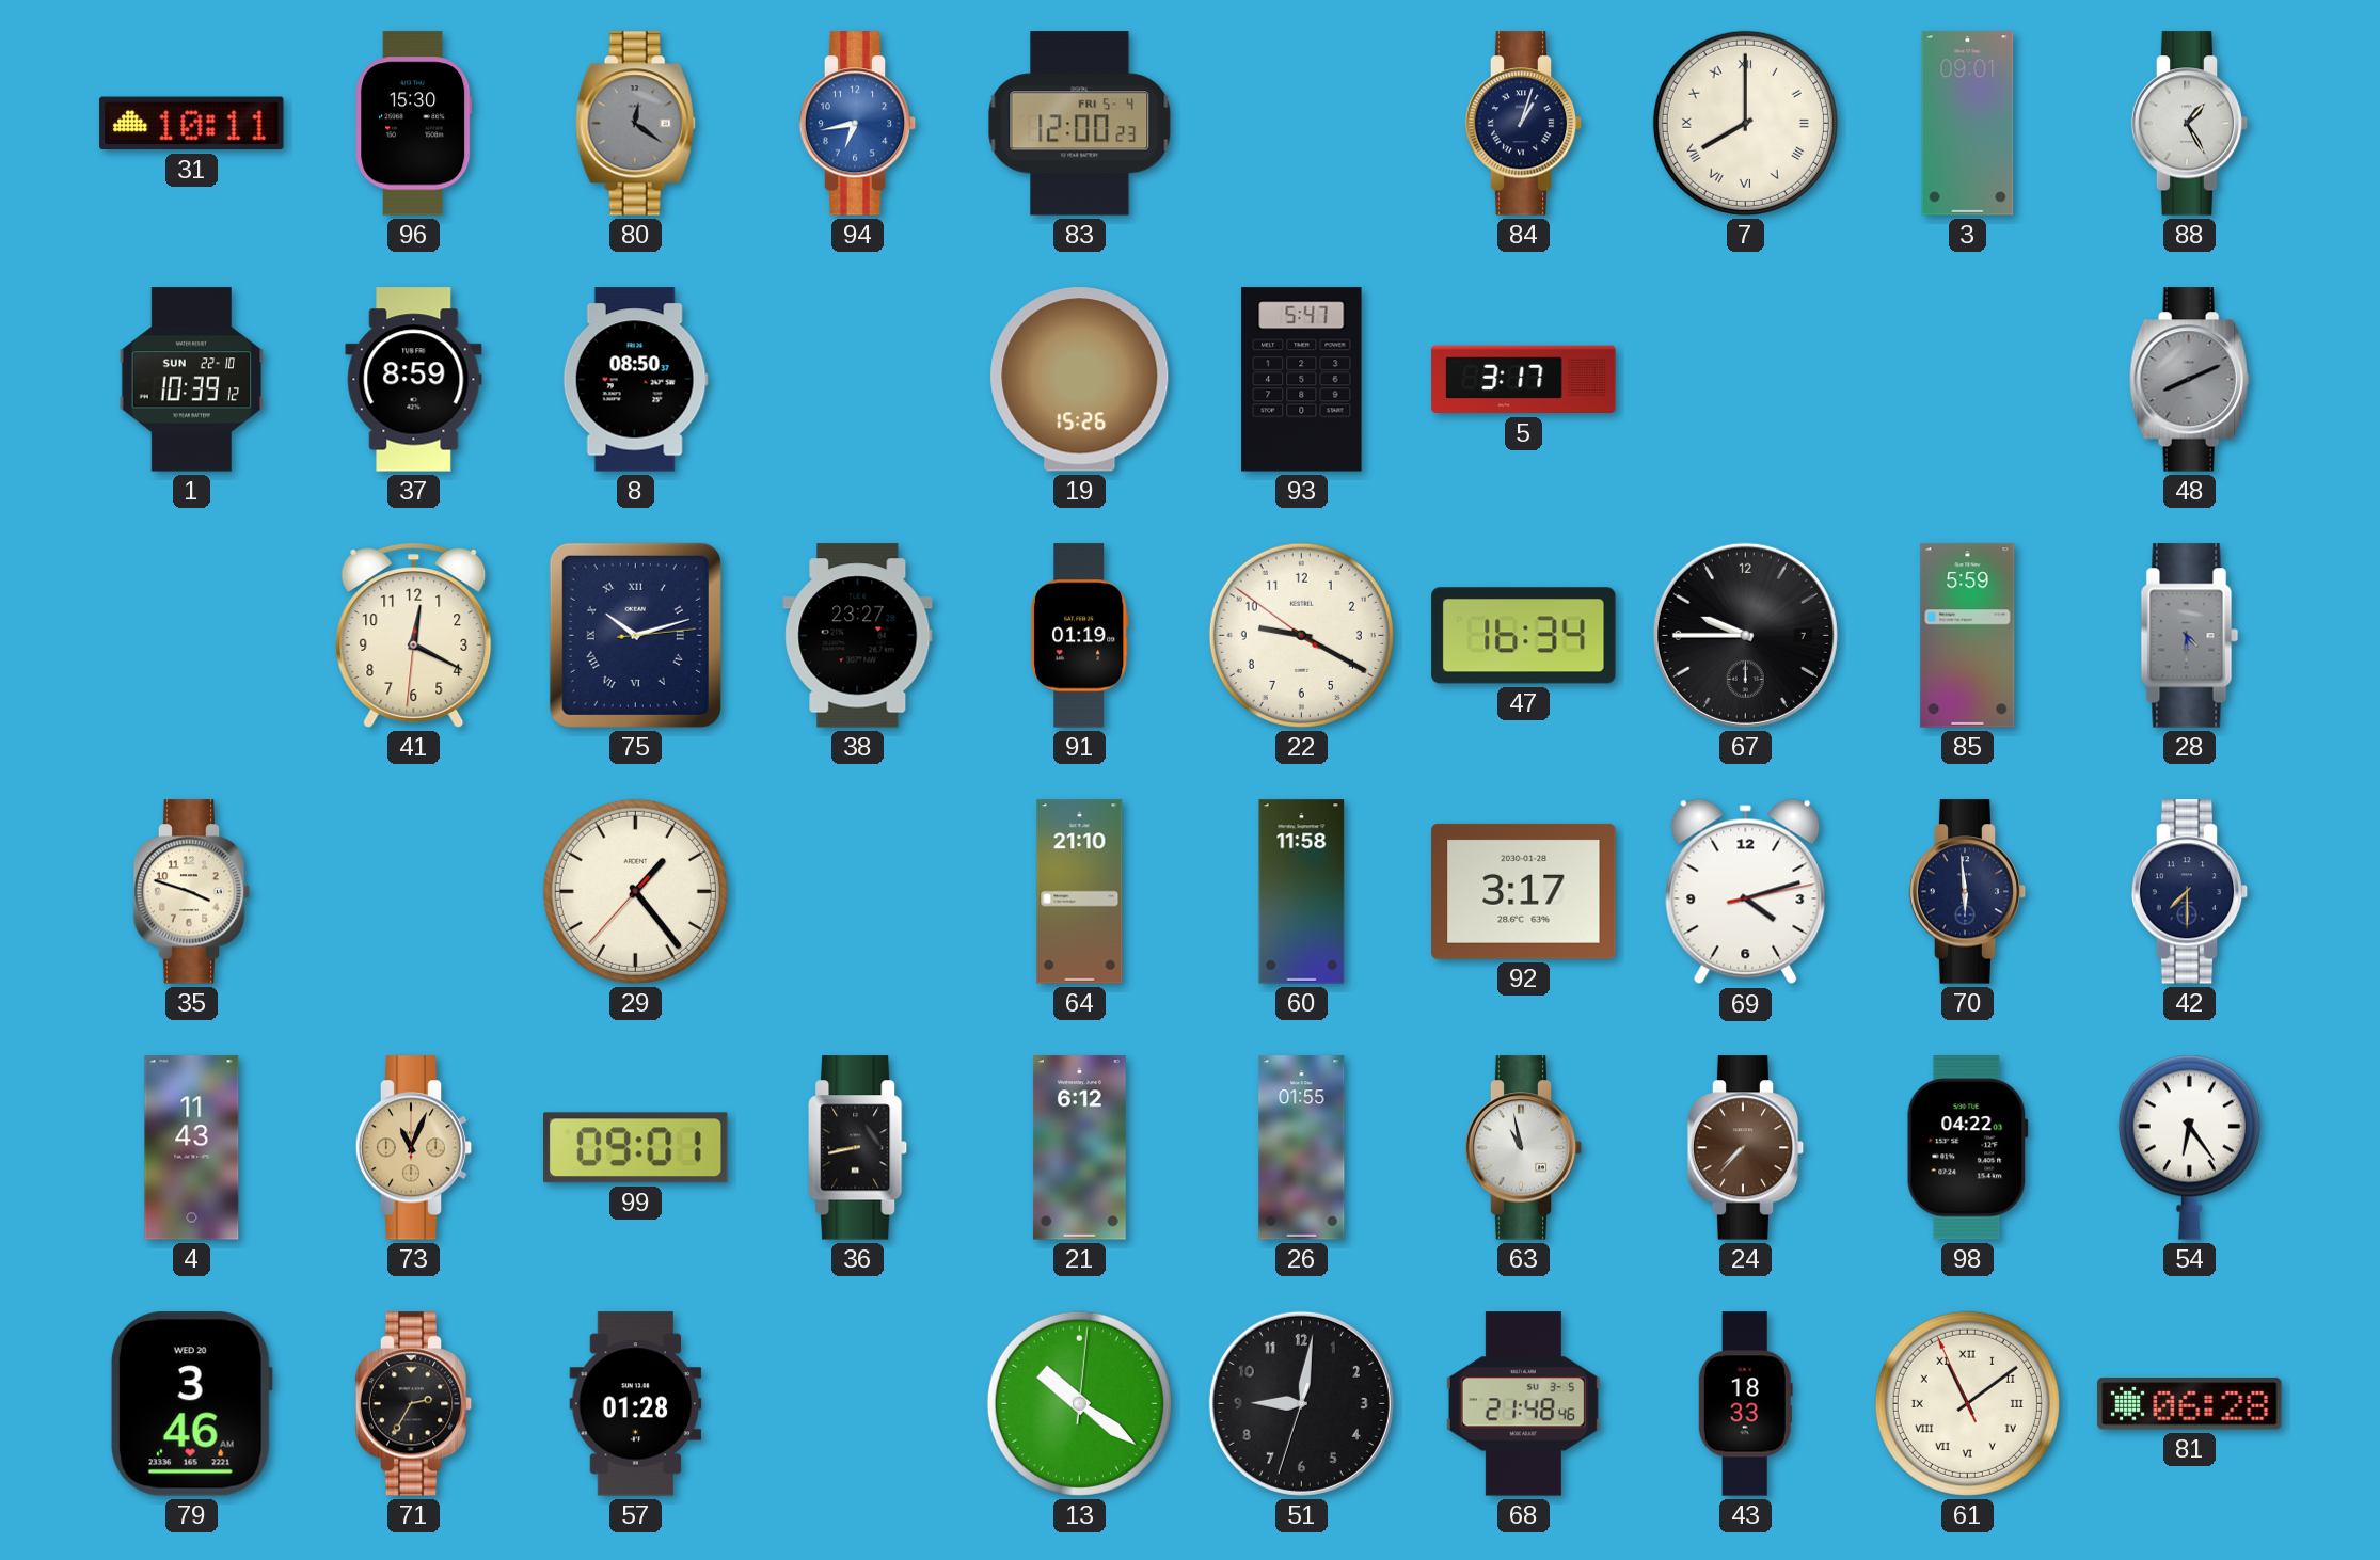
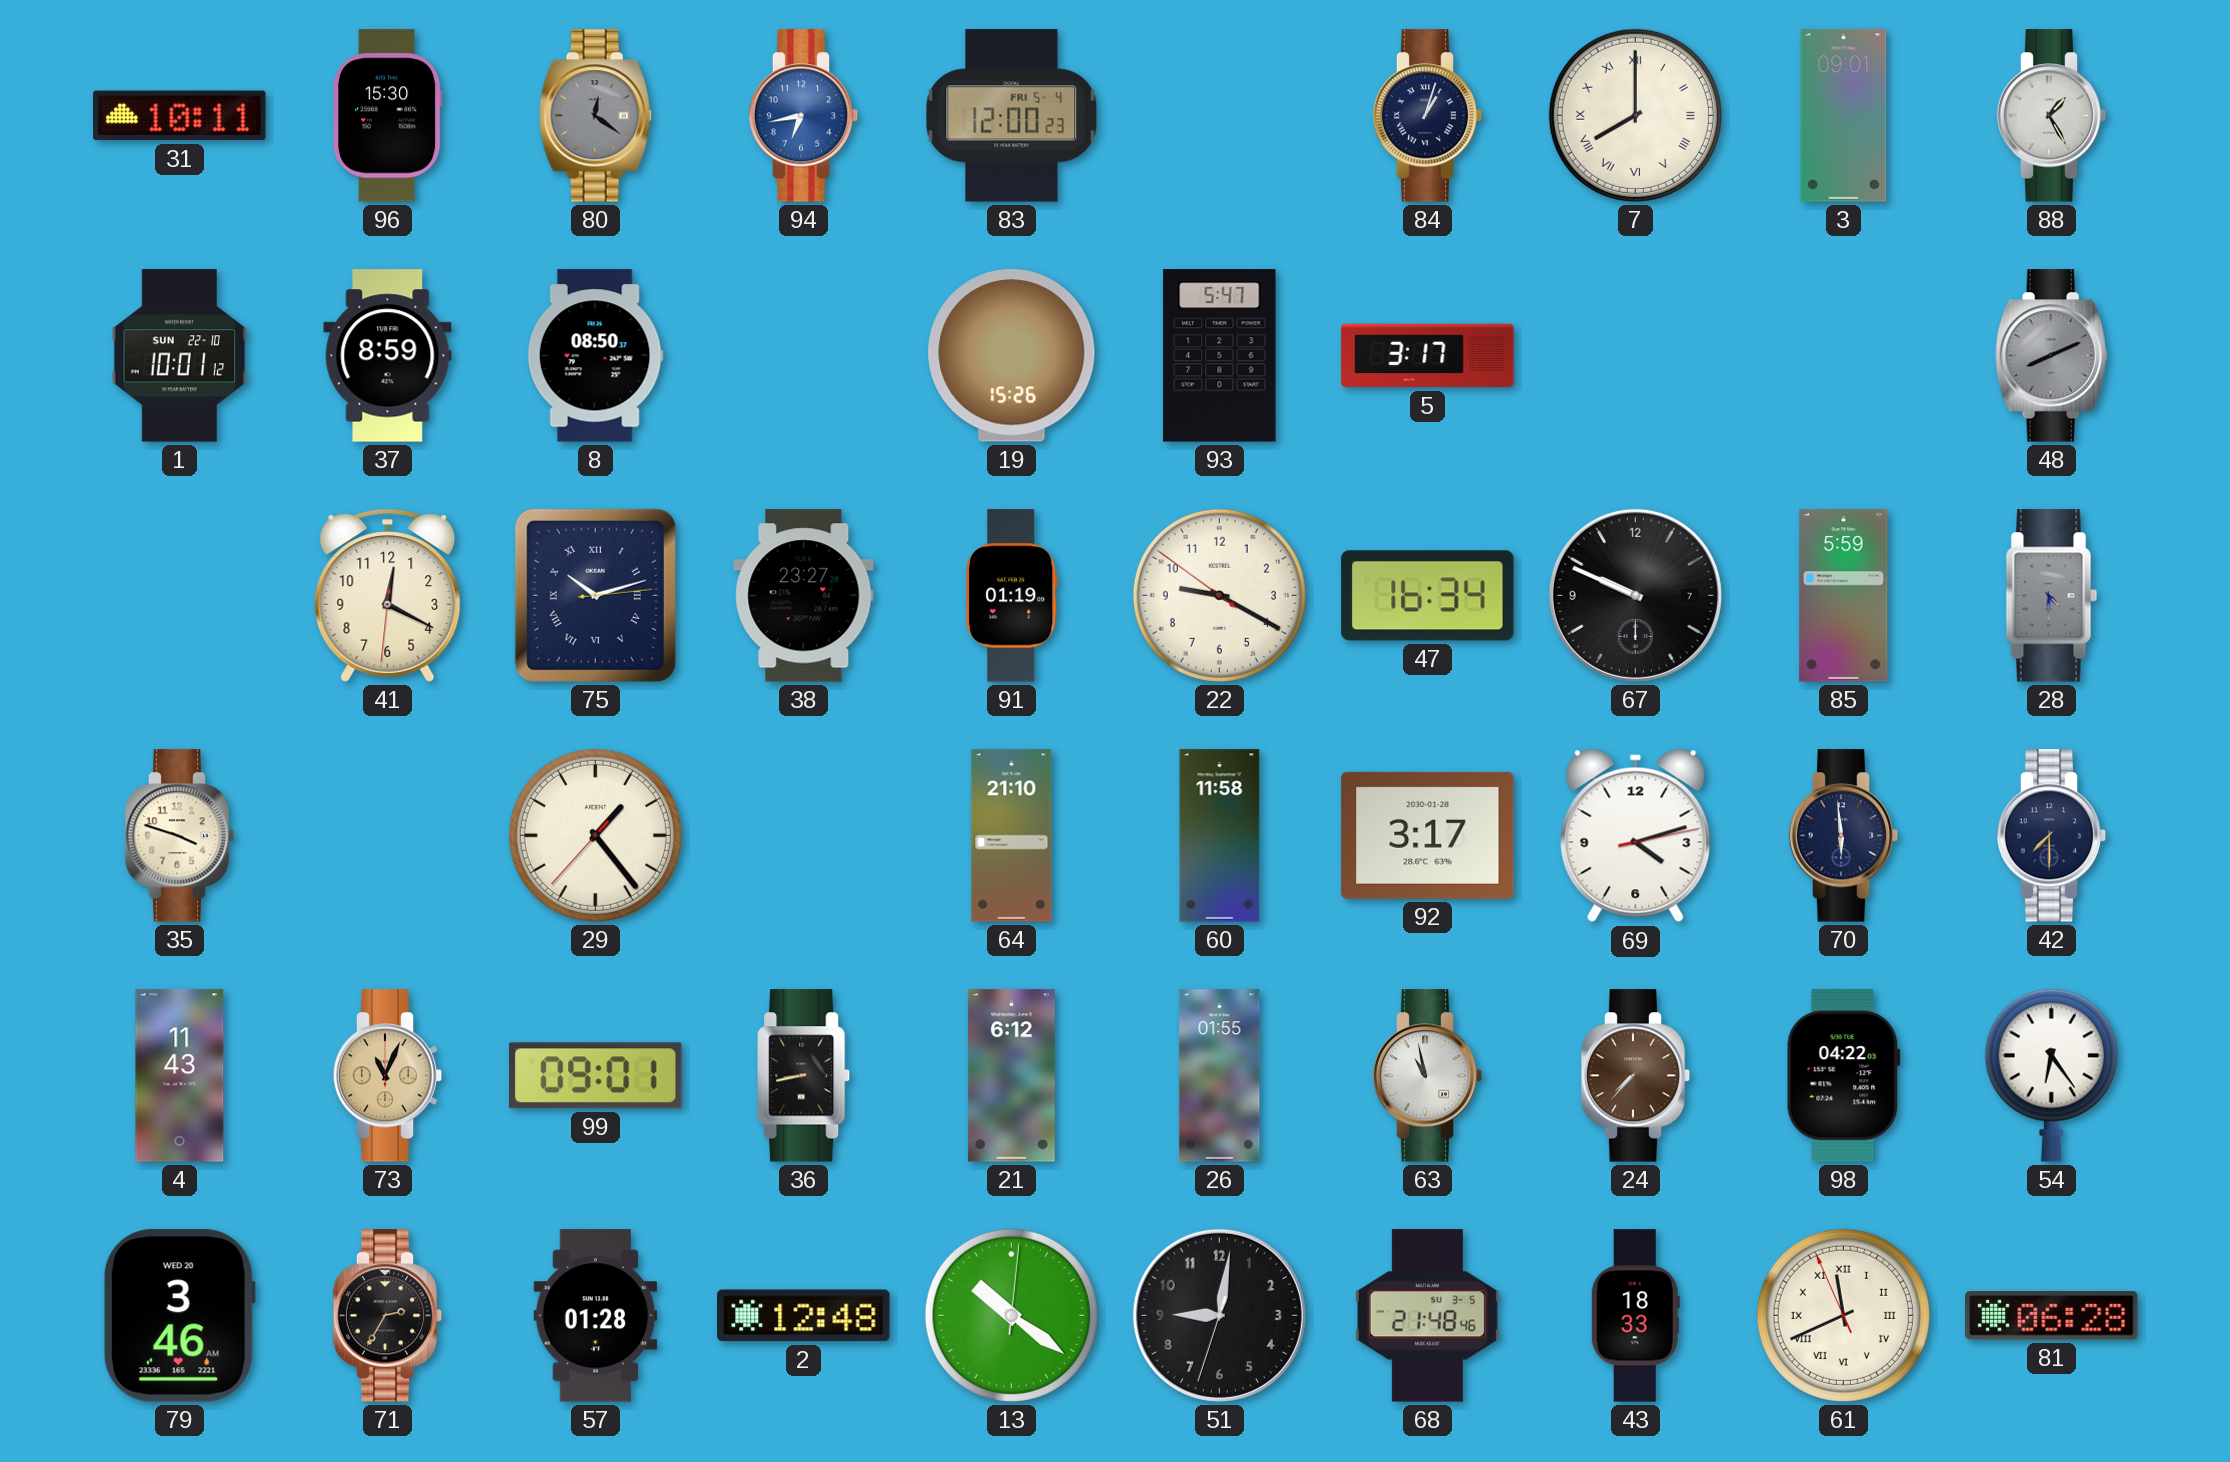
1: 10:39 -> 10:01
67: 9:45 -> 9:49
2: none -> 12:48
61: 11:08 -> 11:40
